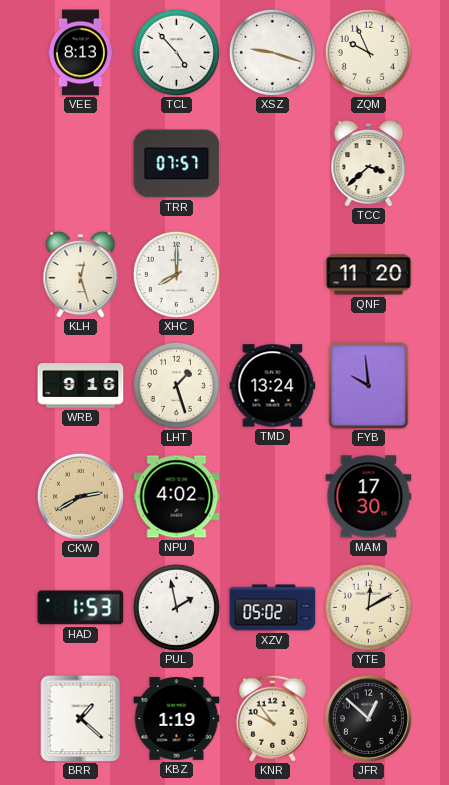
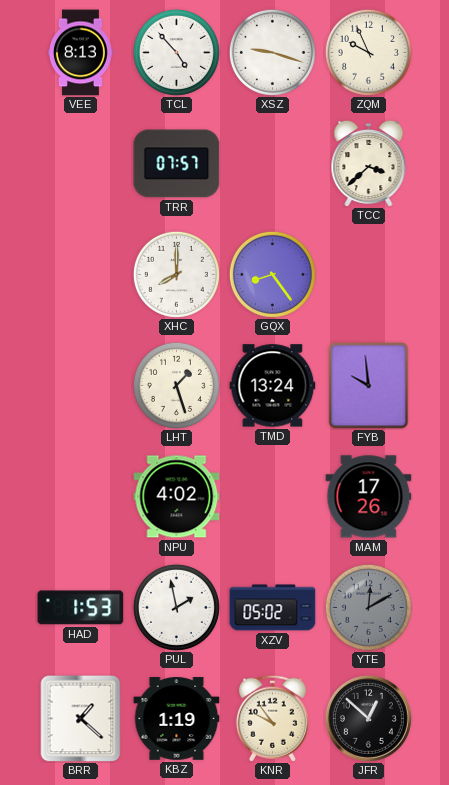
KLH: 12:27 -> none
GQX: none -> 8:24
QNF: 11:20 -> none
WRB: 9:16 -> none
CKW: 2:40 -> none
MAM: 17:30 -> 17:26
YTE dial: cream -> grey
